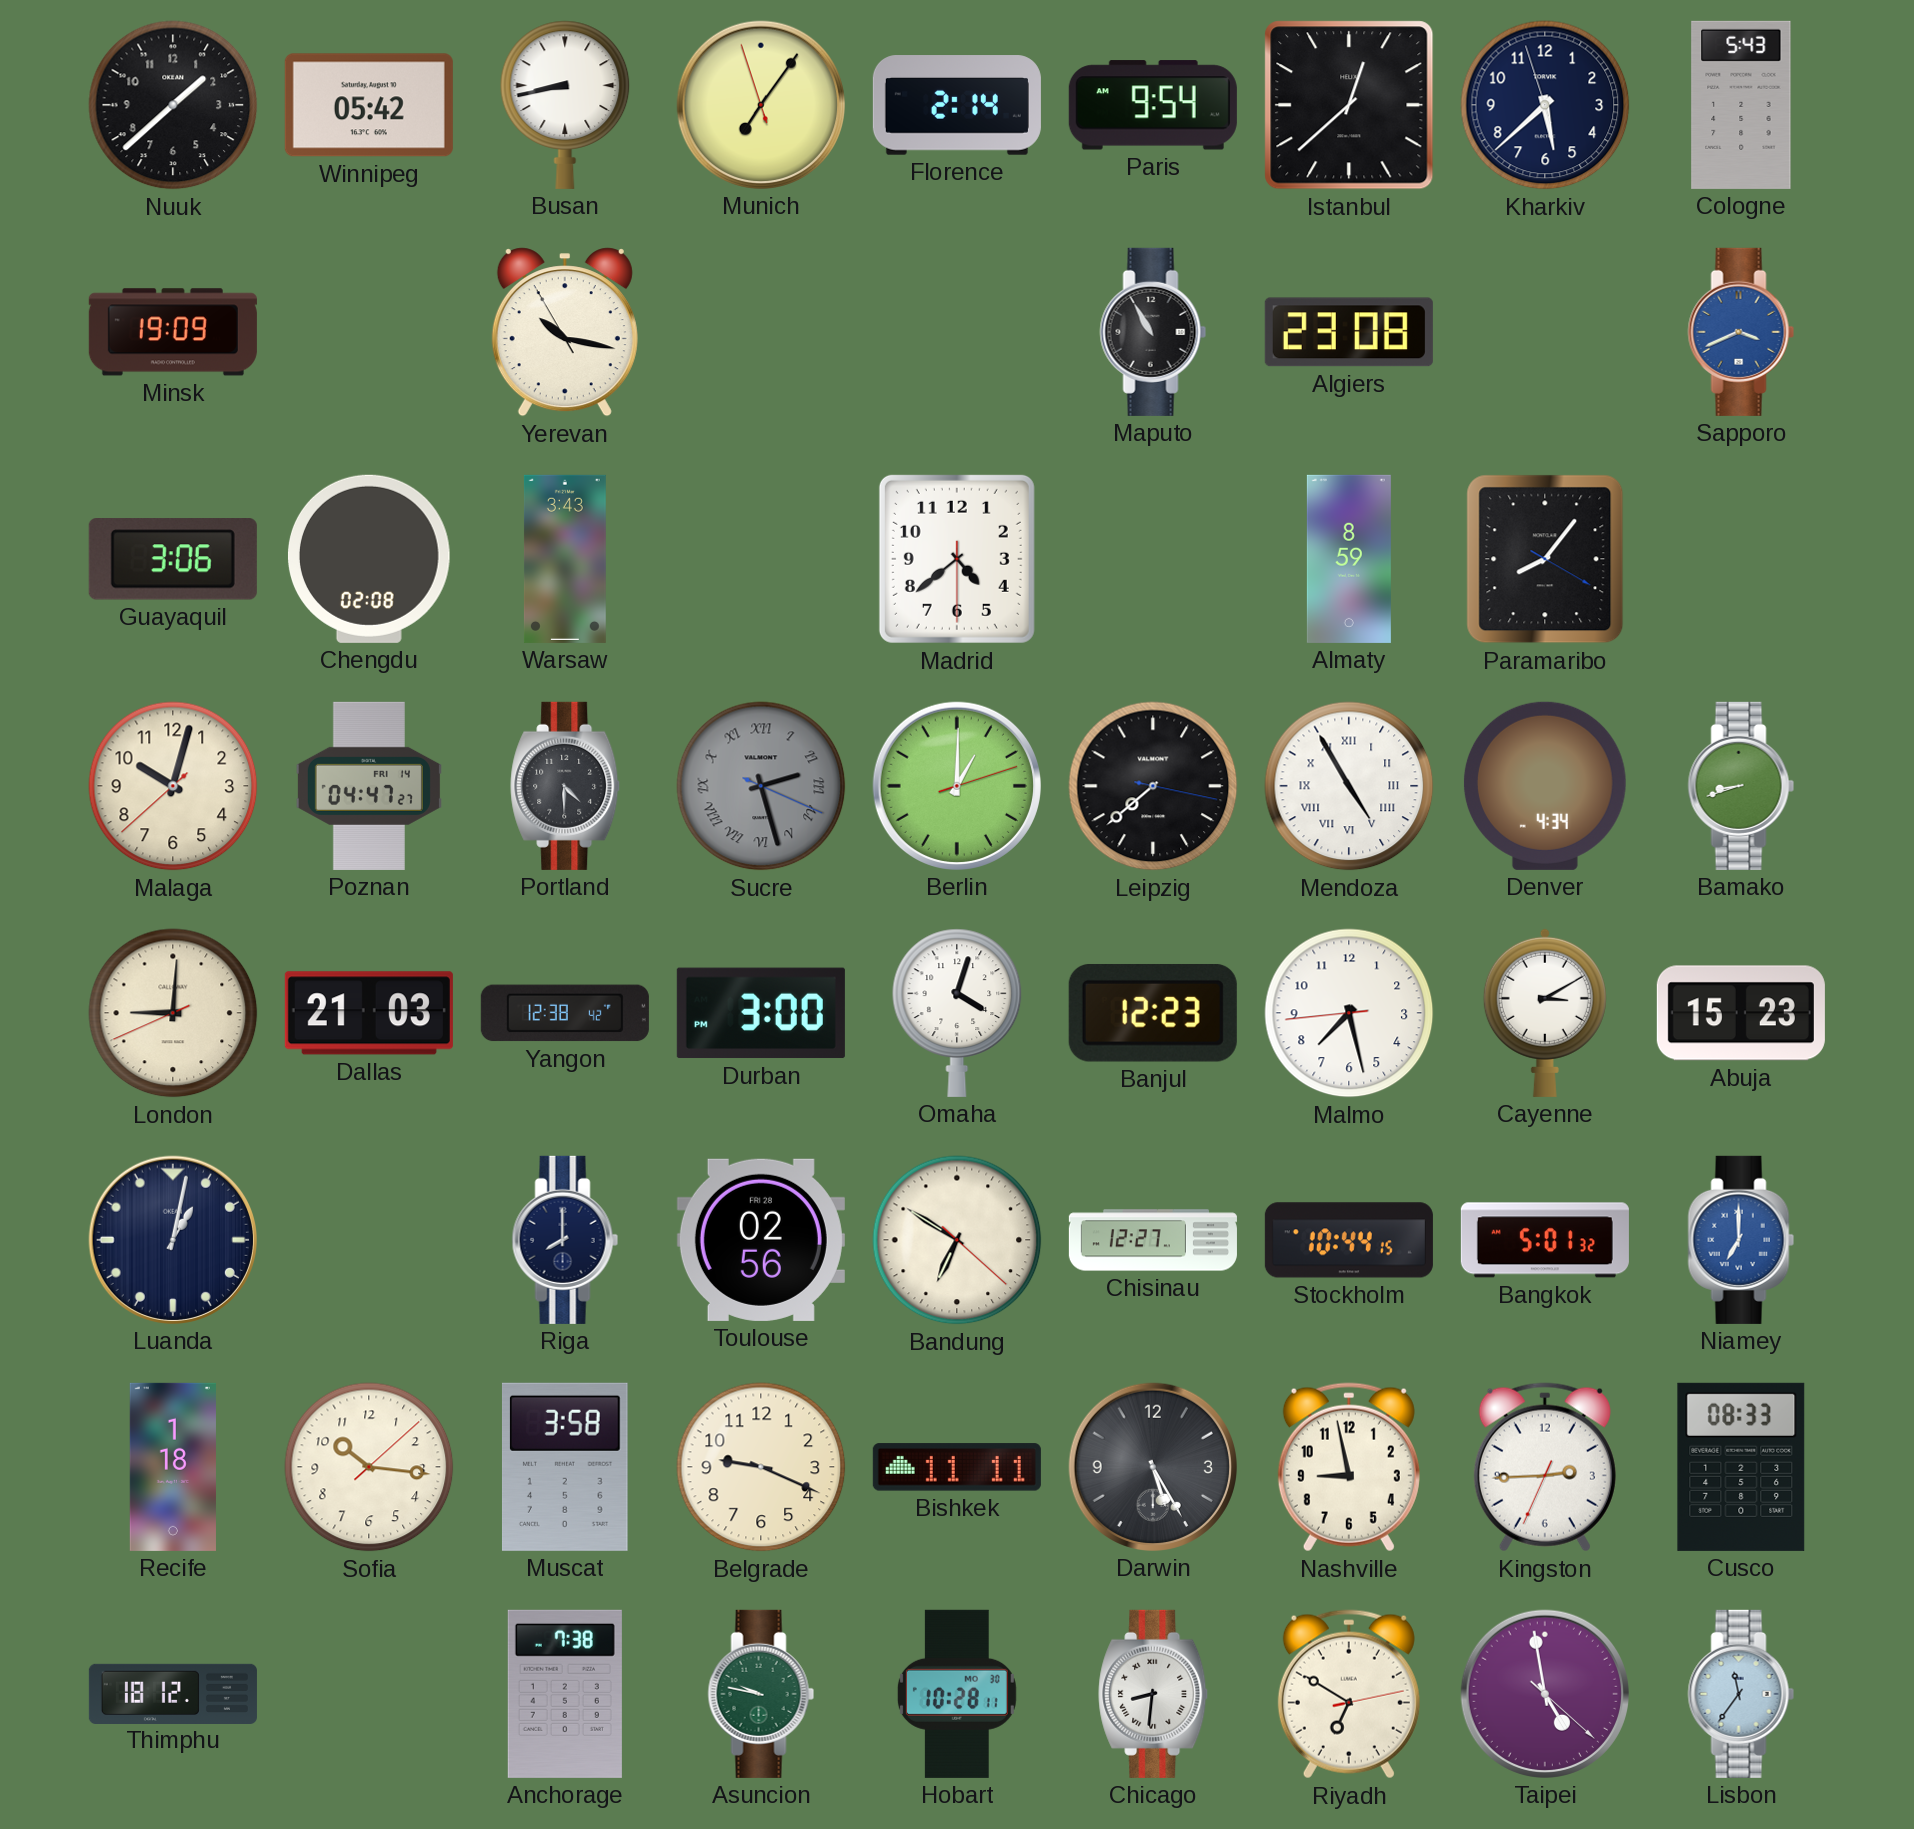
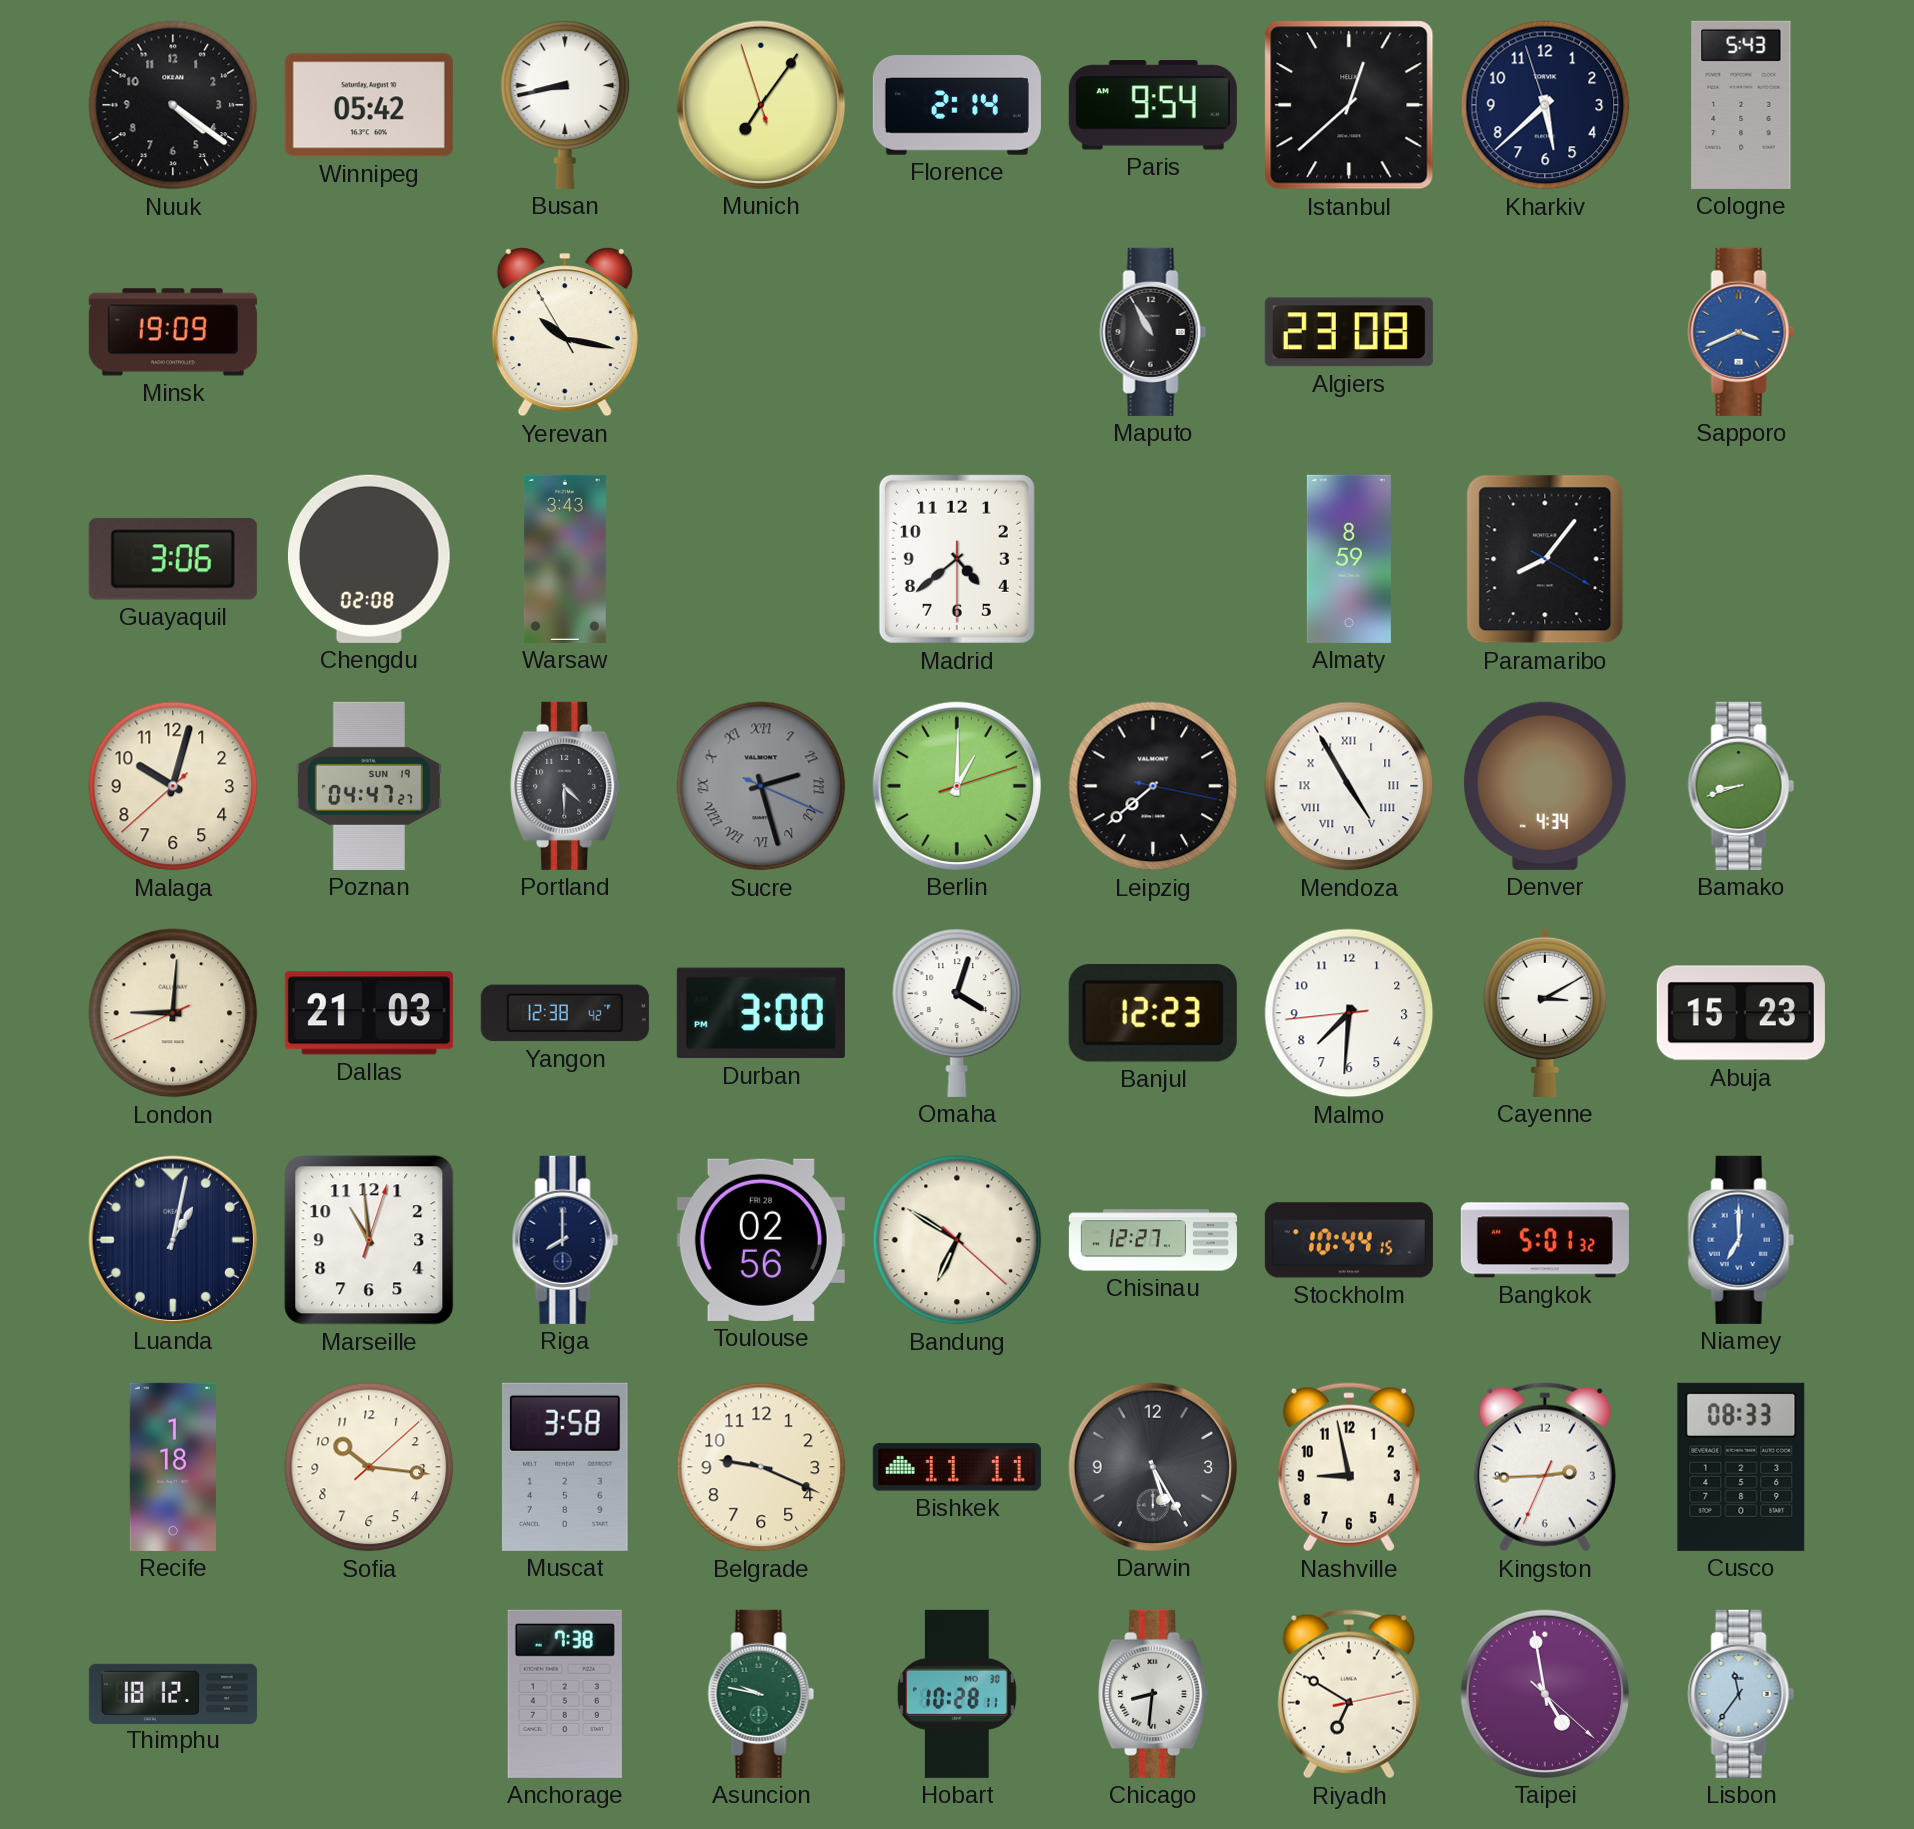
Nuuk: 1:38 -> 4:21
Poznan date: FRI 14 -> SUN 19
Malmo: 7:27 -> 7:30
Marseille: none -> 10:59
